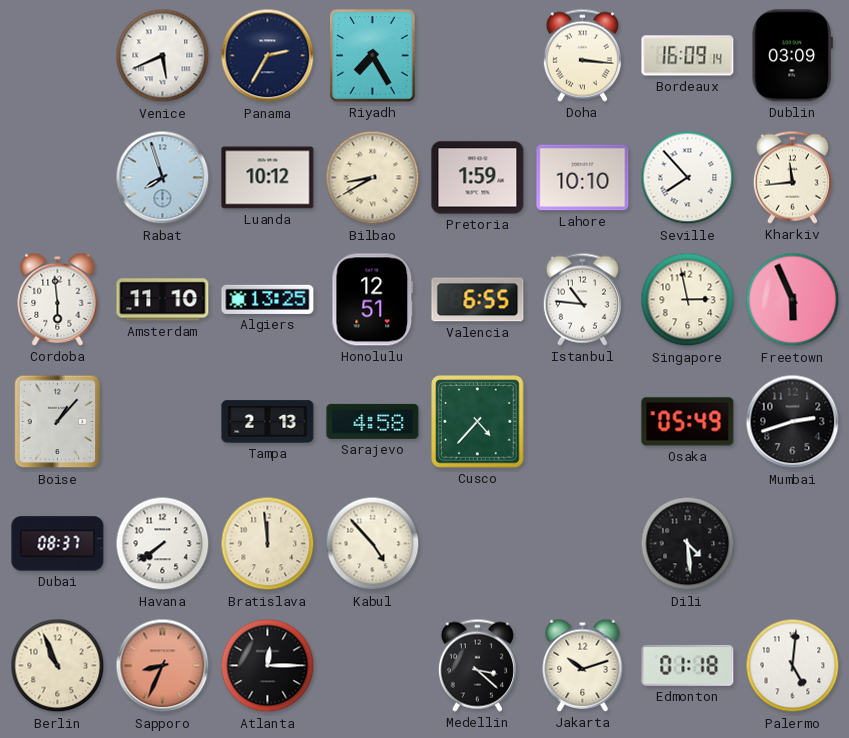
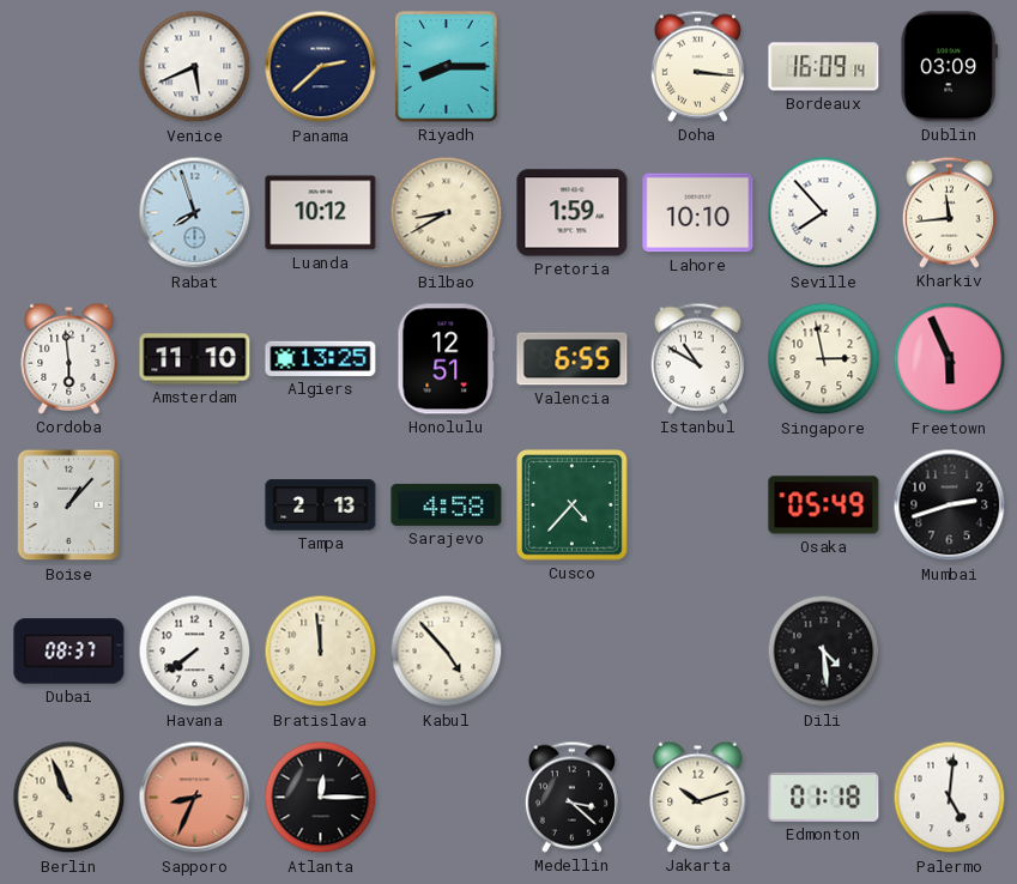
Panama: 2:35 -> 2:38
Riyadh: 7:25 -> 8:15
Istanbul: 10:46 -> 10:50
